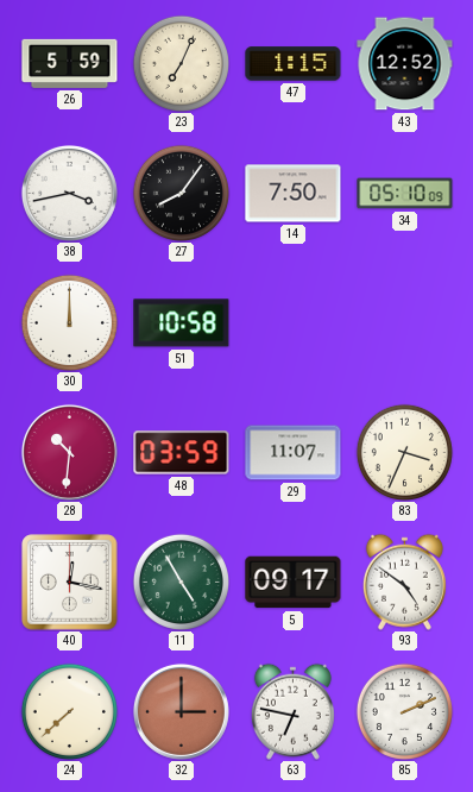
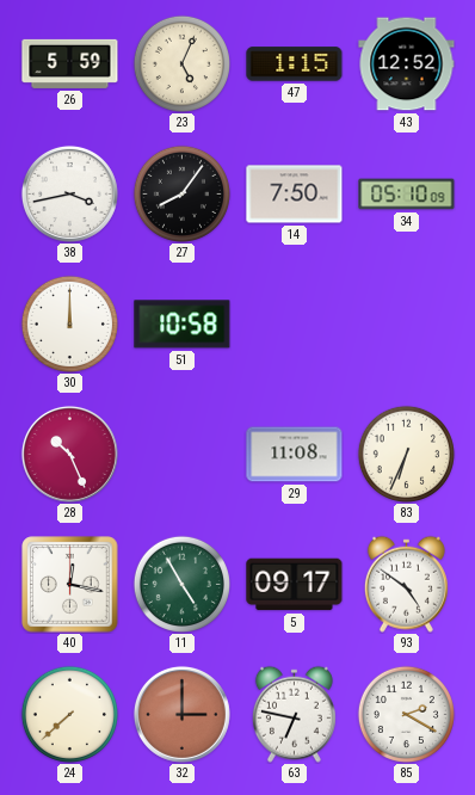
23: 7:04 -> 5:04
28: 10:31 -> 10:26
48: 03:59 -> none
29: 11:07 -> 11:08
83: 3:34 -> 6:34
85: 2:11 -> 2:20
